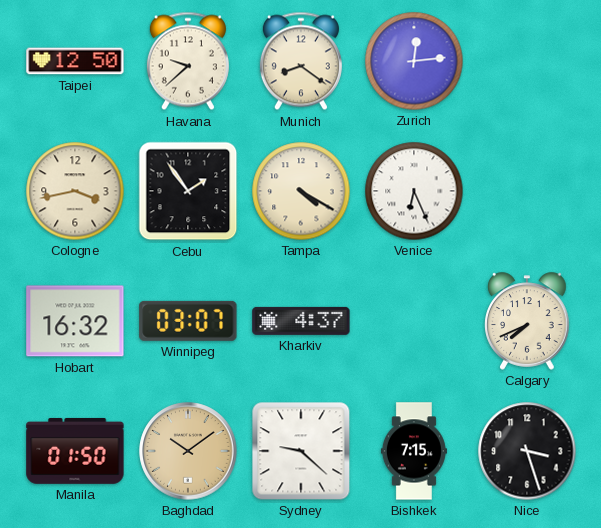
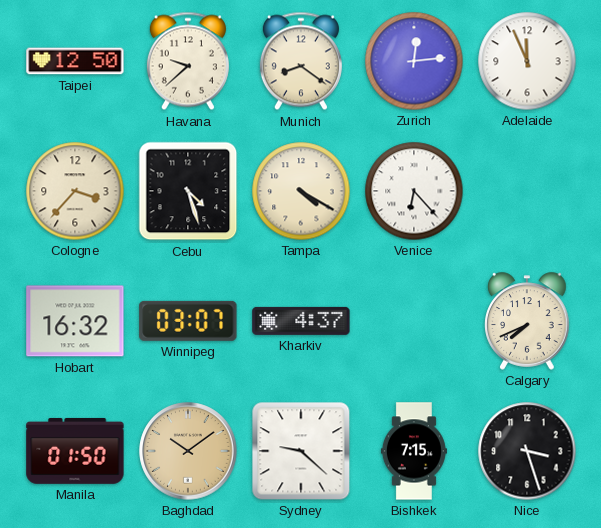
Adelaide: none -> 11:56
Cologne: 3:43 -> 3:37
Cebu: 1:54 -> 4:27
Venice: 6:26 -> 6:23
